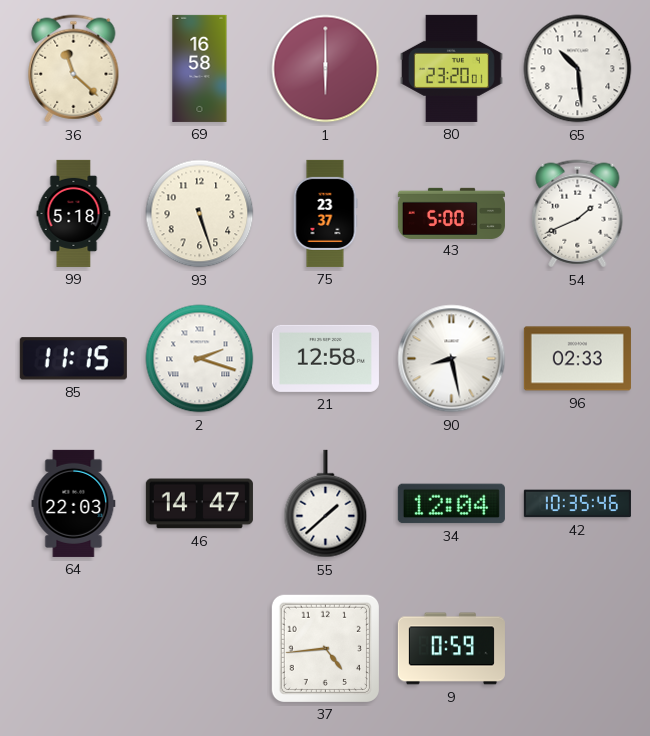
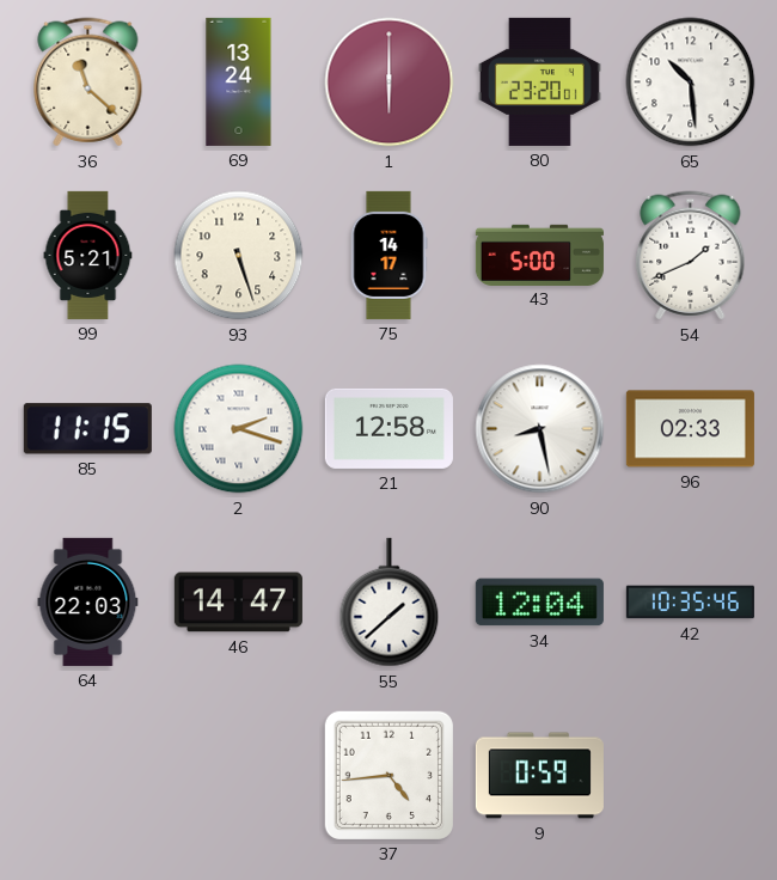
69: 16:58 -> 13:24
99: 5:18 -> 5:21
75: 23:37 -> 14:17
